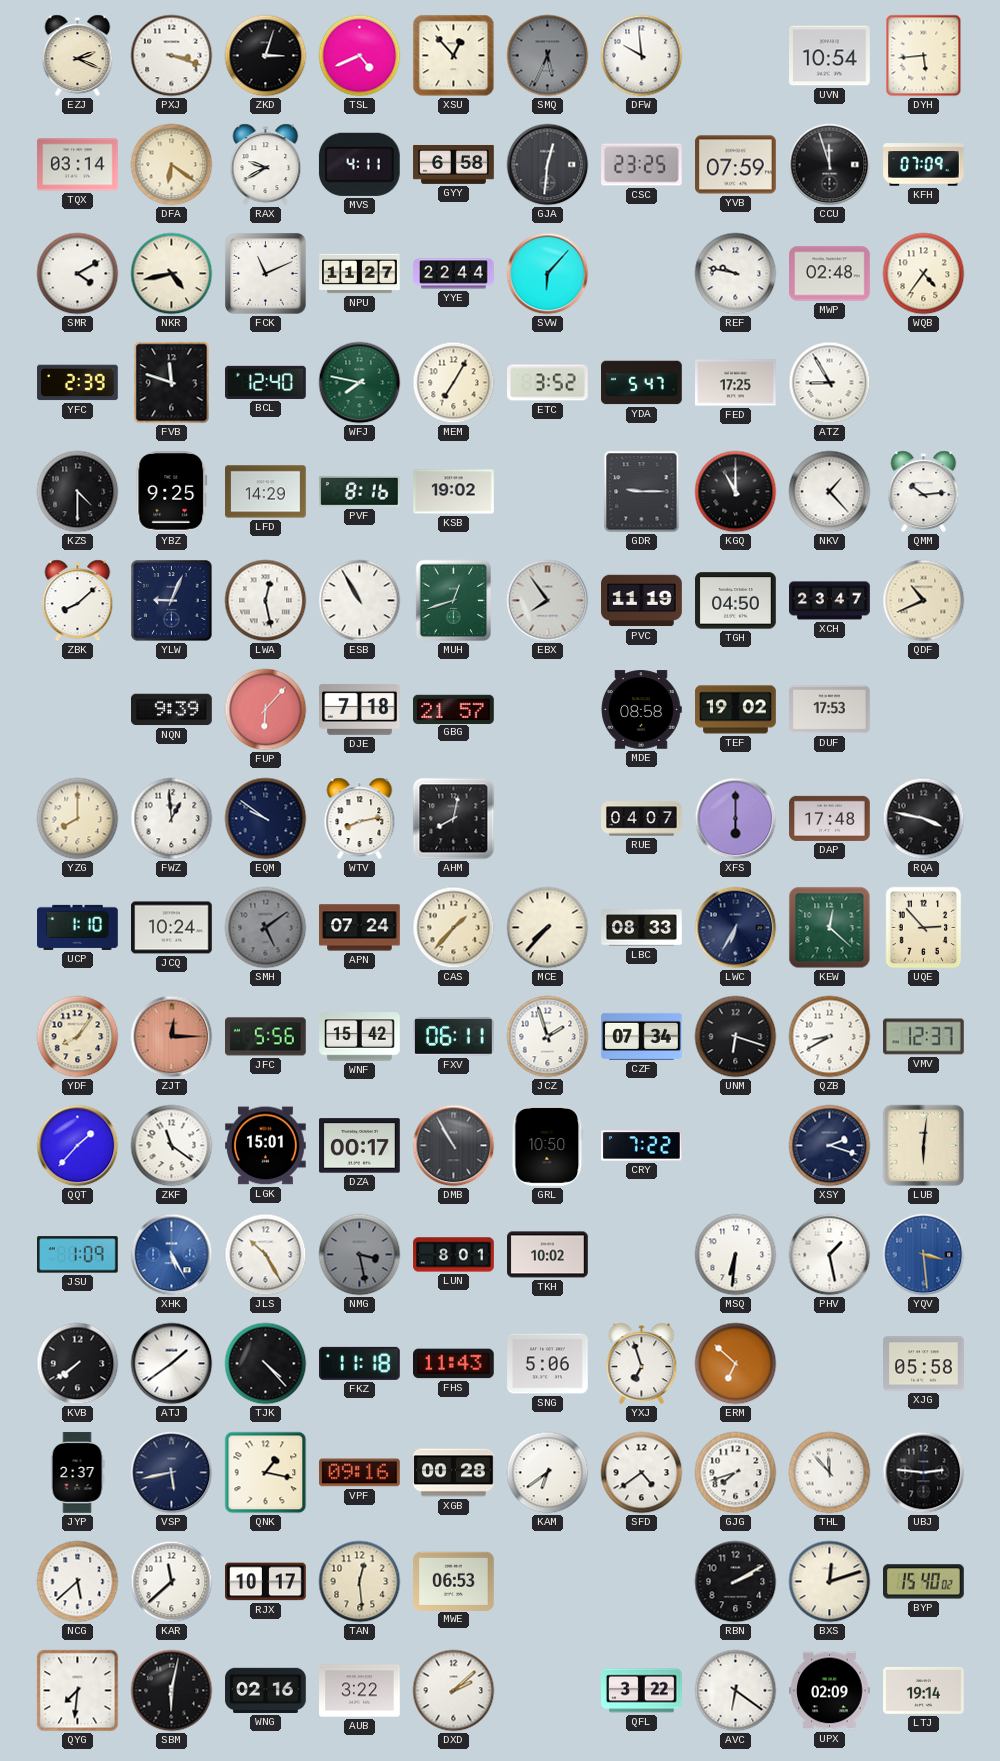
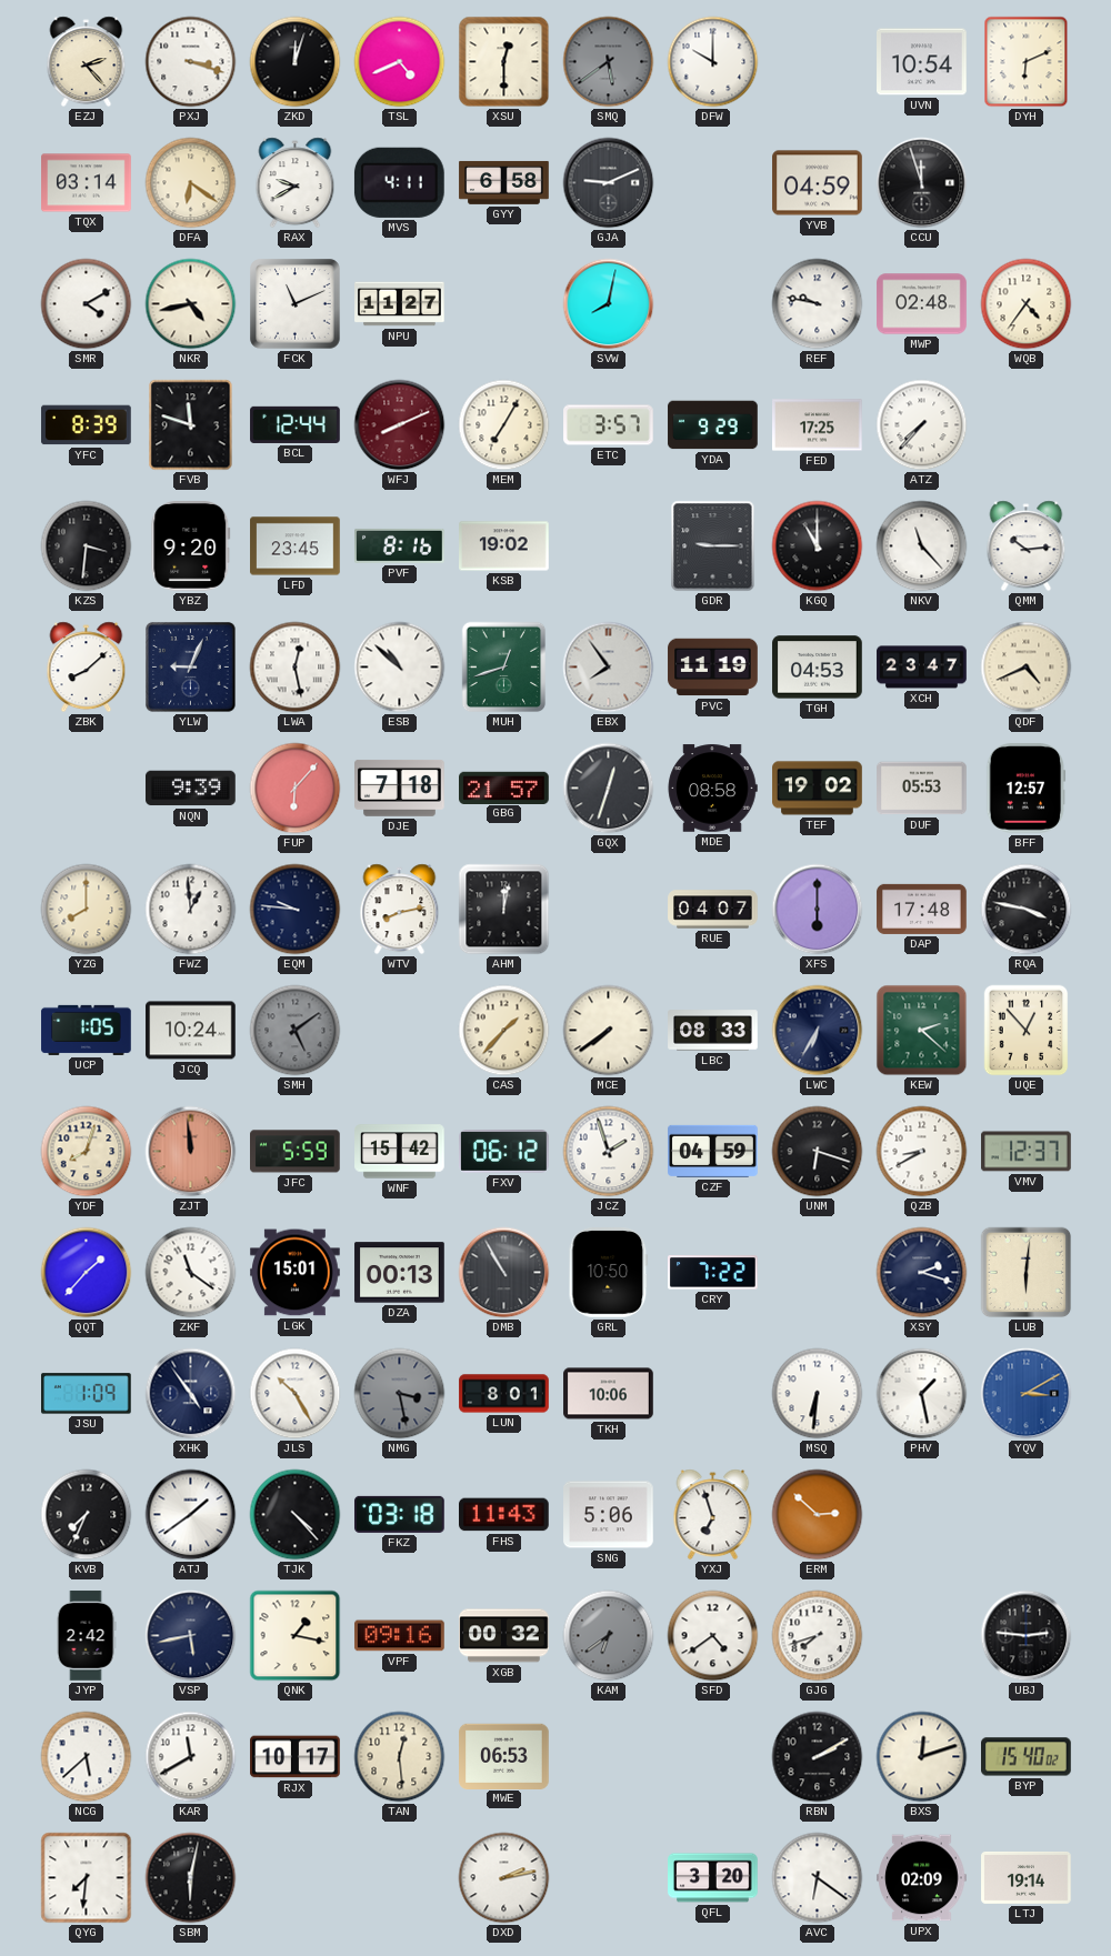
EZJ: 2:19 -> 2:23
ZKD: 3:03 -> 12:03
XSU: 12:53 -> 12:30
SMQ: 5:34 -> 5:39
DFW: 9:59 -> 10:00
DYH: 5:44 -> 6:11
GJA: 12:31 -> 9:11
CSC: 23:25 -> none
YVB: 07:59 -> 04:59
KFH: 07:09 -> none
YYE: 22:44 -> none
SVW: 6:07 -> 8:02
YFC: 2:39 -> 8:39
BCL: 12:40 -> 12:44
WFJ: 7:47 -> 8:11
WFJ dial: green -> burgundy
ETC: 3:52 -> 3:57
YDA: 5:47 -> 9:29
ATZ: 8:55 -> 7:37
KZS: 4:30 -> 3:31
YBZ: 9:25 -> 9:20
LFD: 14:29 -> 23:45
NKV: 1:23 -> 11:23
ESB: 10:55 -> 10:52
TGH: 04:50 -> 04:53
QDF: 10:41 -> 4:41
GQX: none -> 12:33
DUF: 17:53 -> 05:53
BFF: none -> 12:57
EQM: 9:51 -> 9:46
AHM: 8:02 -> 12:02
UCP: 1:10 -> 1:05
APN: 07:24 -> none
MCE: 7:37 -> 7:39
KEW: 12:22 -> 2:22
UQE: 2:53 -> 12:53
YDF: 8:06 -> 8:03
ZJT: 12:15 -> 11:59
JFC: 5:56 -> 5:59
FXV: 06:11 -> 06:12
CZF: 07:34 -> 04:59
DZA: 00:17 -> 00:13
XHK: 5:25 -> 4:54
XHK dial: blue -> navy
TKH: 10:02 -> 10:06
YQV: 3:29 -> 3:10
KVB: 7:39 -> 7:34
FKZ: 11:18 -> 03:18
ERM: 6:52 -> 2:52
XJG: 05:58 -> none
JYP: 2:37 -> 2:42
XGB: 00:28 -> 00:32
KAM dial: white -> grey
THL: 11:53 -> none
KAR: 11:38 -> 11:40
WNG: 02:16 -> none
AUB: 3:22 -> none
DXD: 2:08 -> 2:13
QFL: 3:22 -> 3:20
